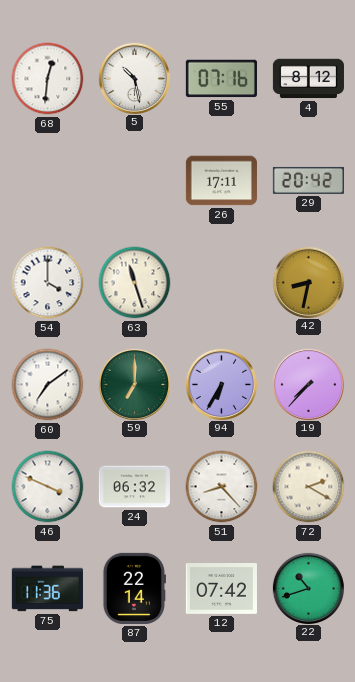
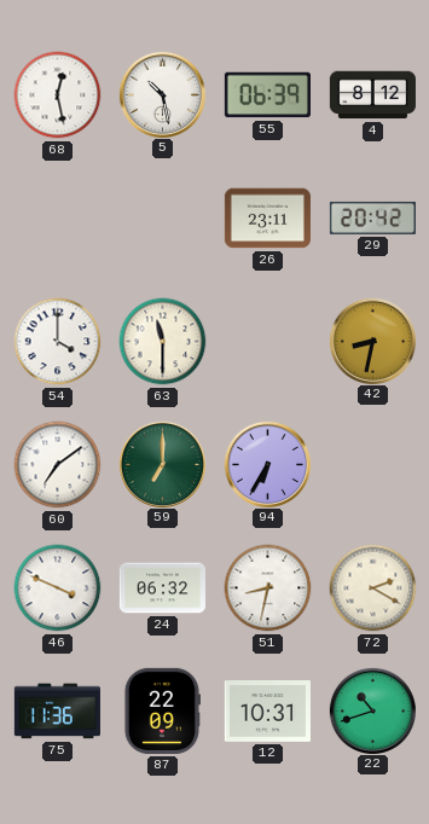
68: 12:31 -> 12:28
55: 07:16 -> 06:39
26: 17:11 -> 23:11
63: 11:27 -> 11:30
19: 7:37 -> none
51: 8:23 -> 8:32
87: 22:14 -> 22:09
12: 07:42 -> 10:31
